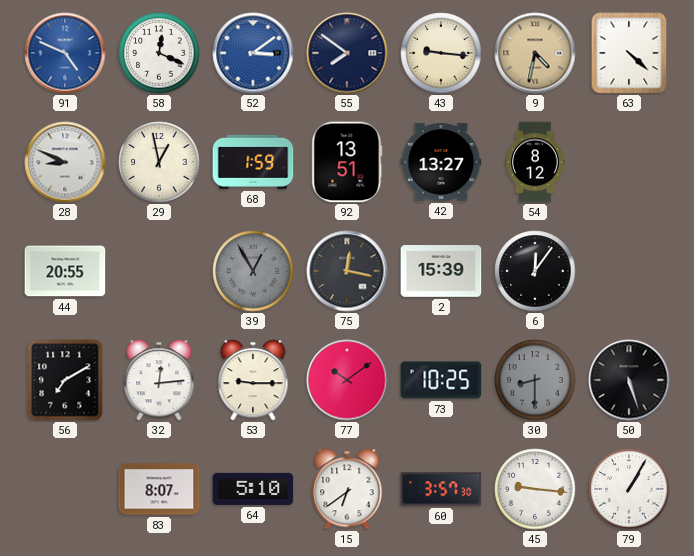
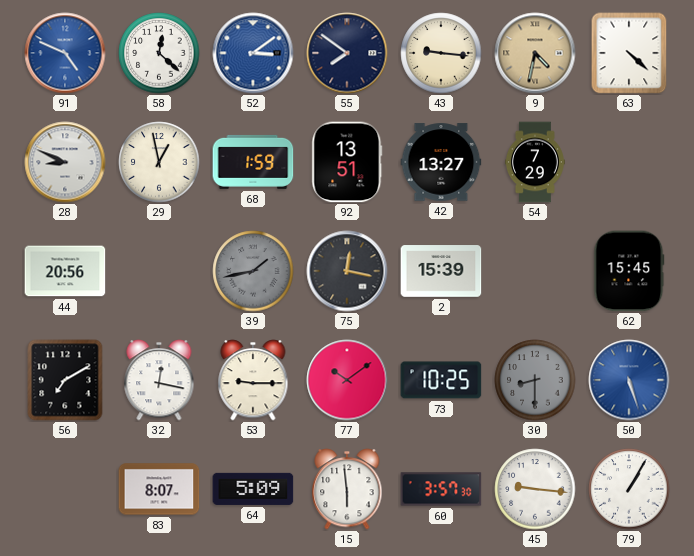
58: 12:19 -> 12:22
54: 8:12 -> 7:29
44: 20:55 -> 20:56
39: 12:55 -> 1:43
6: 12:06 -> none
62: none -> 15:45
32: 12:14 -> 12:17
50 dial: black -> blue
64: 5:10 -> 5:09
15: 6:39 -> 5:59
